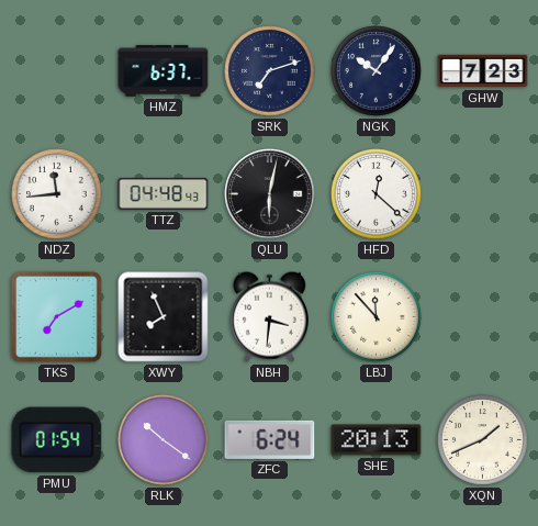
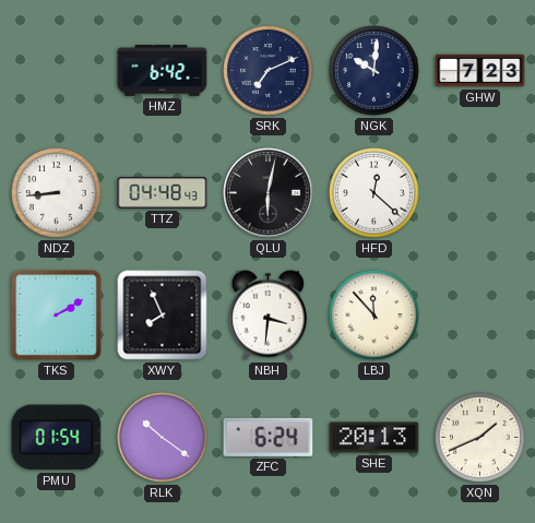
HMZ: 6:37 -> 6:42
SRK: 7:12 -> 7:11
NGK: 10:06 -> 10:01
NDZ: 11:44 -> 8:44
TKS: 7:10 -> 2:10
